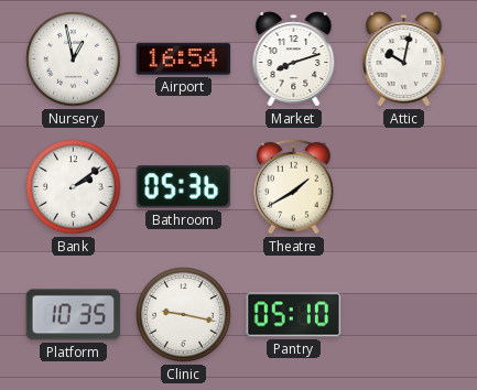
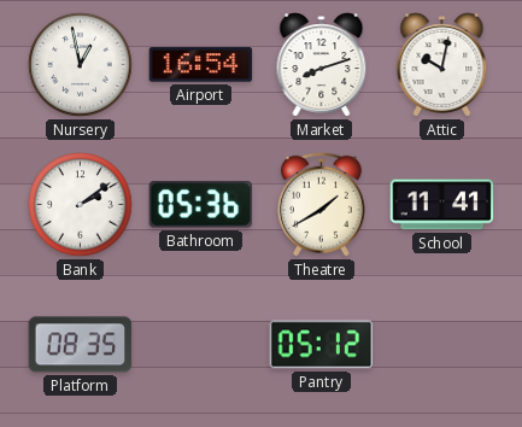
School: none -> 11:41
Platform: 10:35 -> 08:35
Clinic: 9:17 -> none
Pantry: 05:10 -> 05:12
